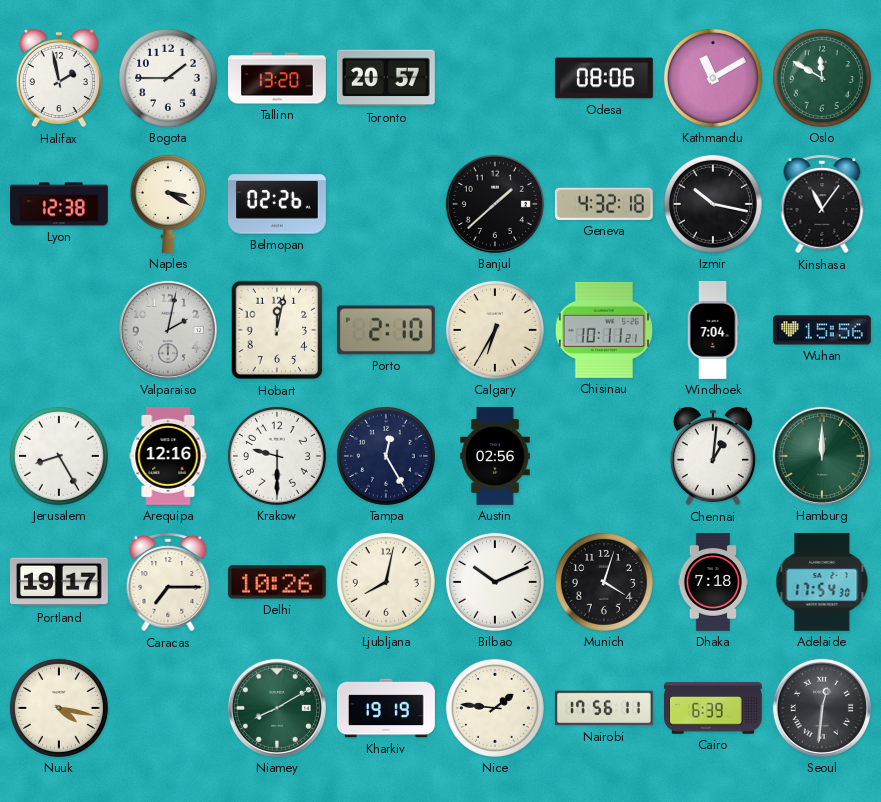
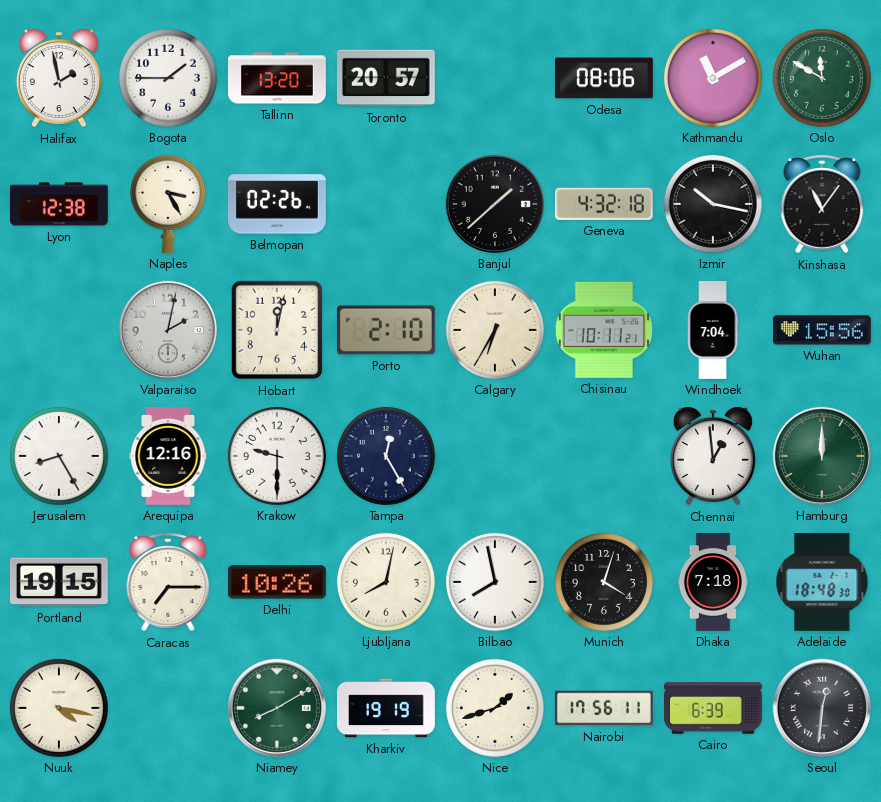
Naples: 3:20 -> 3:25
Austin: 02:56 -> none
Chennai: 1:01 -> 12:59
Portland: 19:17 -> 19:15
Bilbao: 10:11 -> 7:58
Adelaide: 17:54 -> 18:48
Nice: 1:46 -> 1:42
